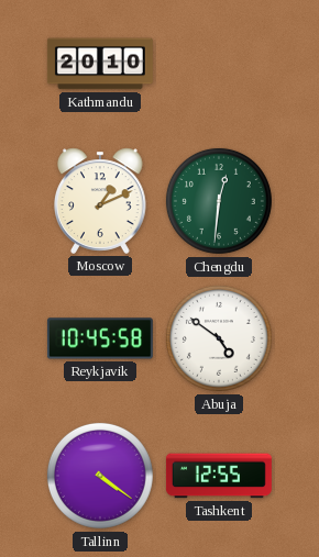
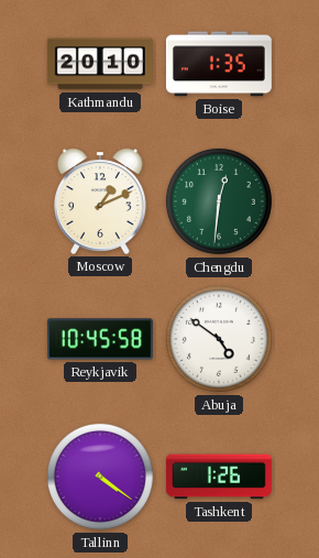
Boise: none -> 1:35
Tashkent: 12:55 -> 1:26
